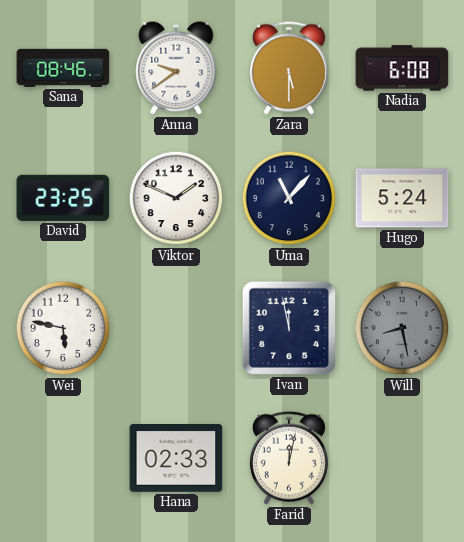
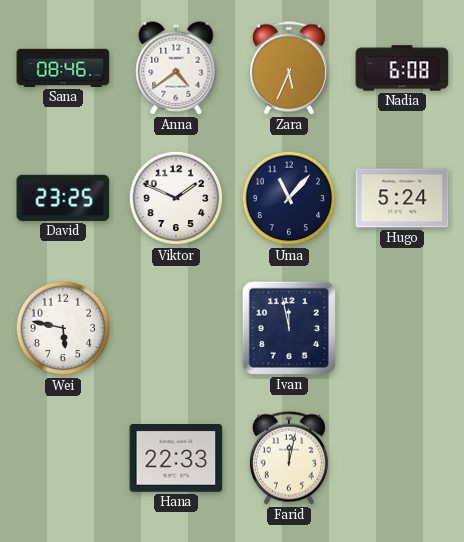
Anna: 9:39 -> 4:39
Zara: 5:30 -> 5:34
Will: 8:28 -> none
Hana: 02:33 -> 22:33
